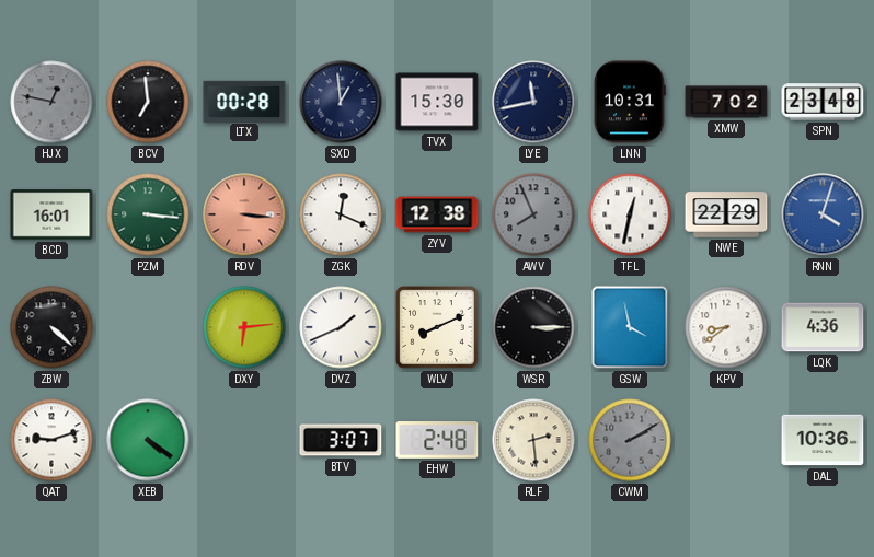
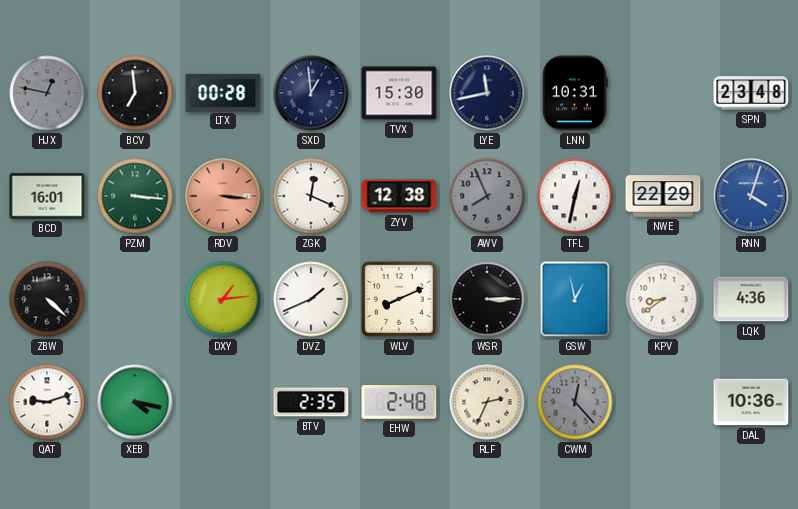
XMW: 7:02 -> none
DXY: 6:14 -> 1:14
GSW: 3:58 -> 12:58
XEB: 4:21 -> 4:17
BTV: 3:07 -> 2:35
RLF: 2:29 -> 2:34
CWM: 2:10 -> 12:23
